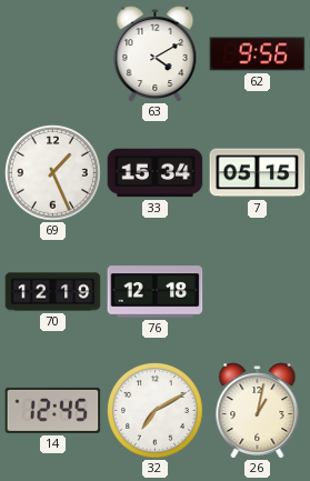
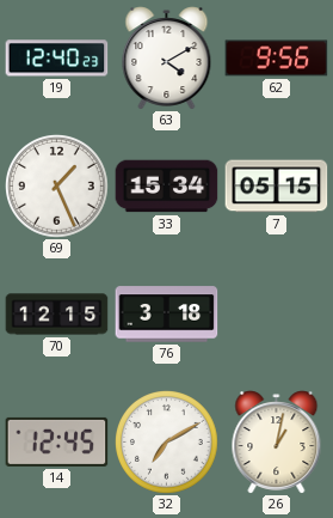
19: none -> 12:40
70: 12:19 -> 12:15
76: 12:18 -> 3:18
